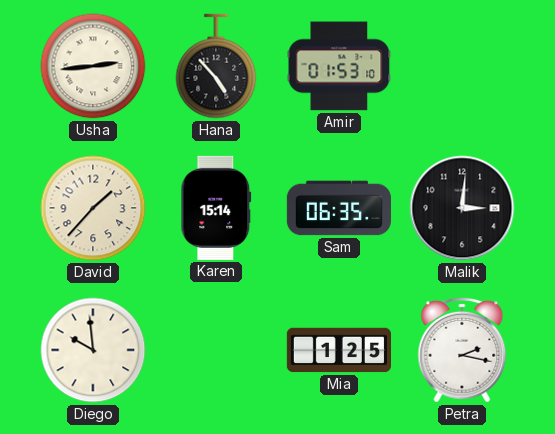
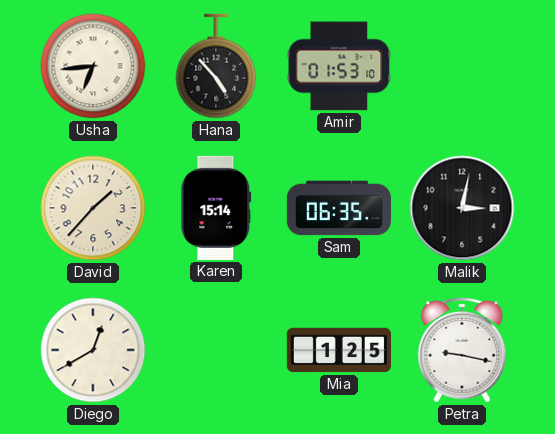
Usha: 2:44 -> 6:44
Malik: 3:01 -> 3:02
Diego: 9:59 -> 12:40
Petra: 2:17 -> 9:17
